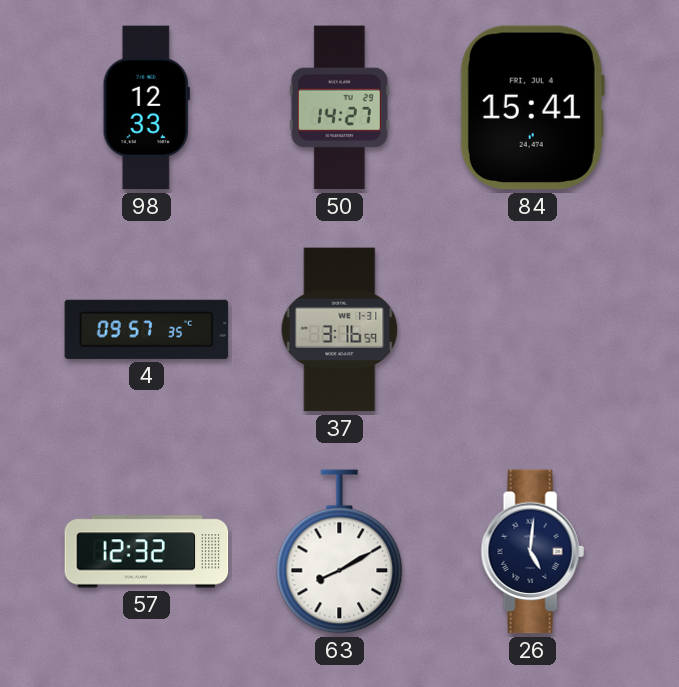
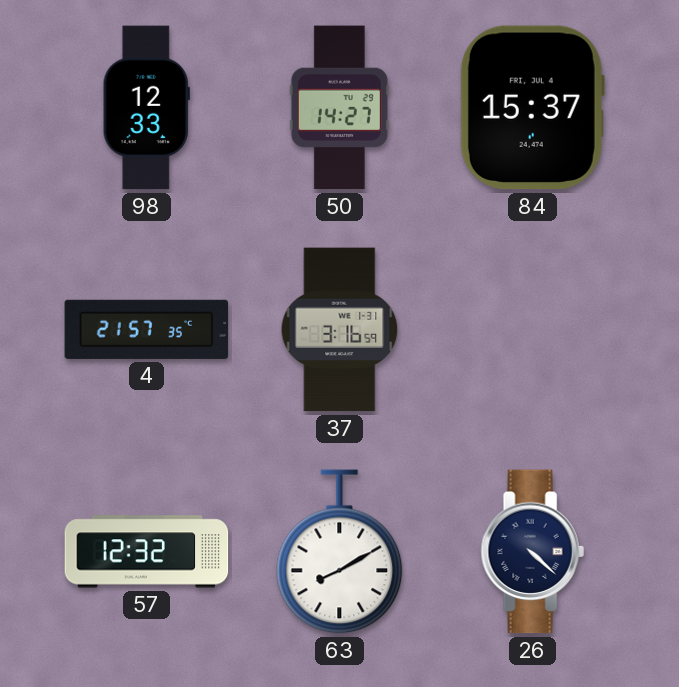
84: 15:41 -> 15:37
4: 09:57 -> 21:57
26: 5:01 -> 4:22
